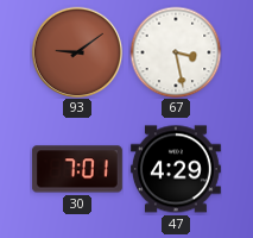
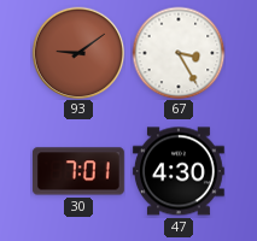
67: 3:28 -> 3:25
47: 4:29 -> 4:30
